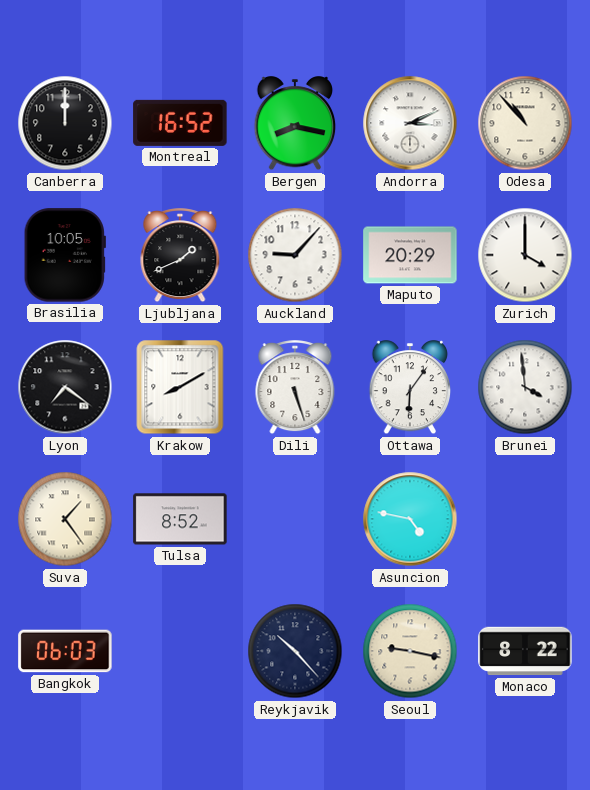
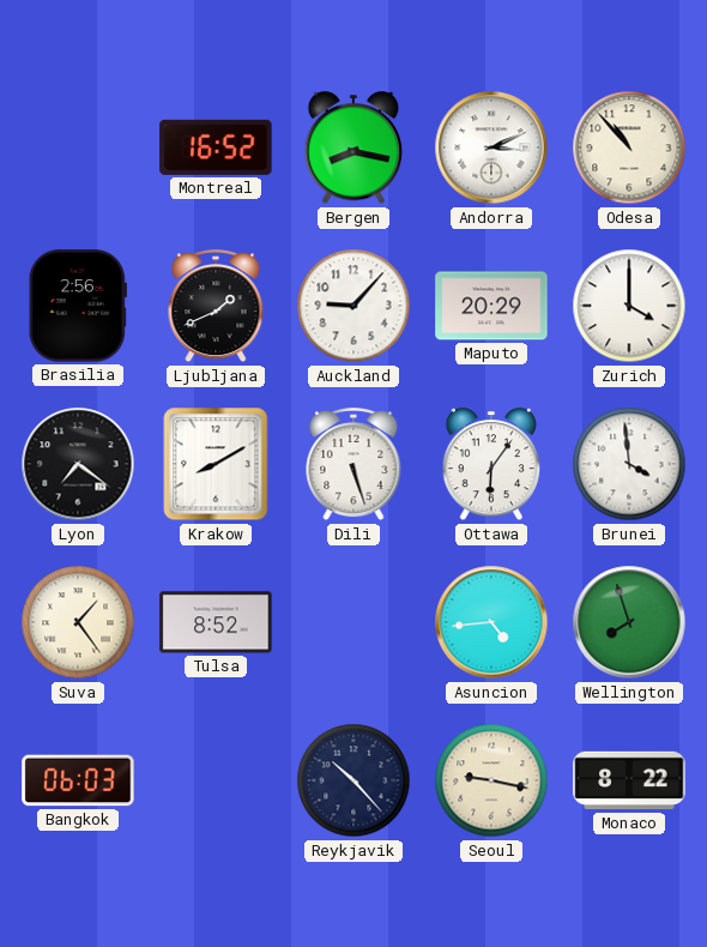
Canberra: 12:00 -> none
Brasilia: 10:05 -> 2:56
Asuncion: 4:47 -> 4:44
Wellington: none -> 7:57
